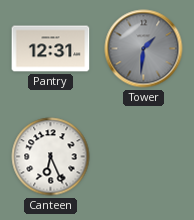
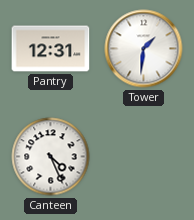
Tower dial: grey -> white
Canteen: 6:26 -> 4:26
